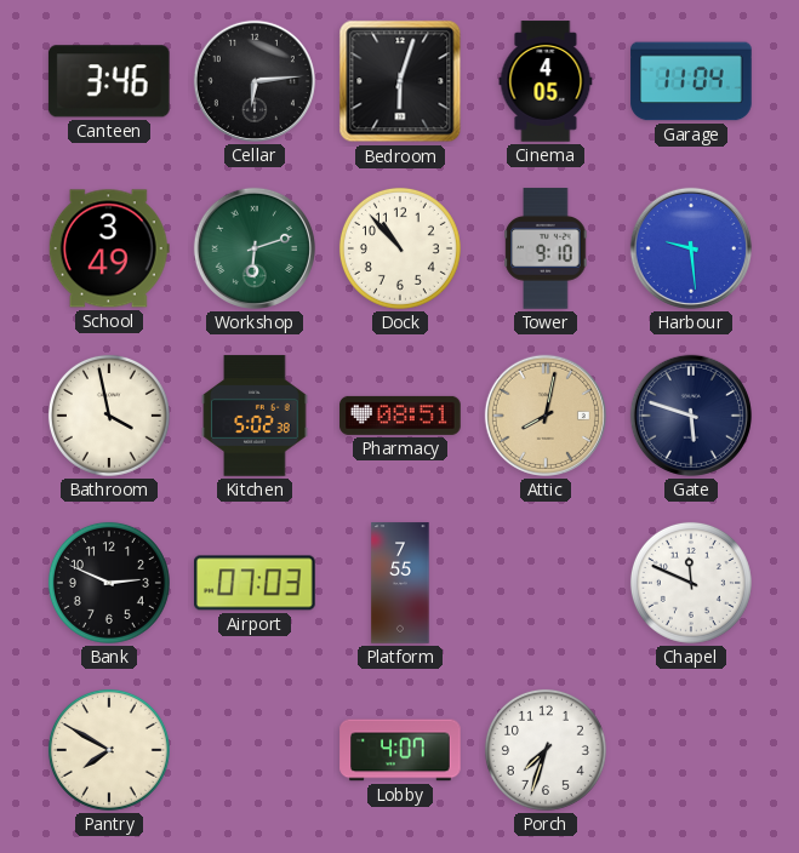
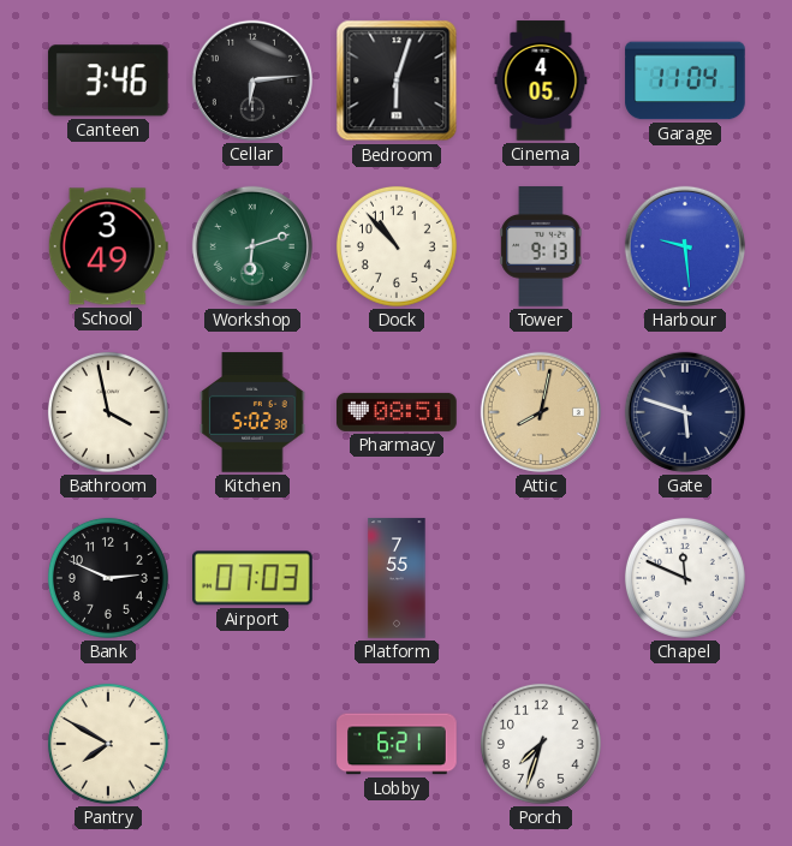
Tower: 9:10 -> 9:13
Lobby: 4:07 -> 6:21
